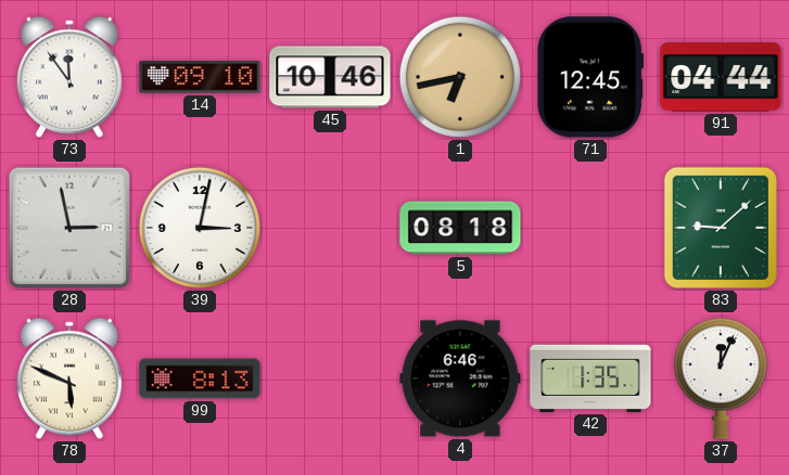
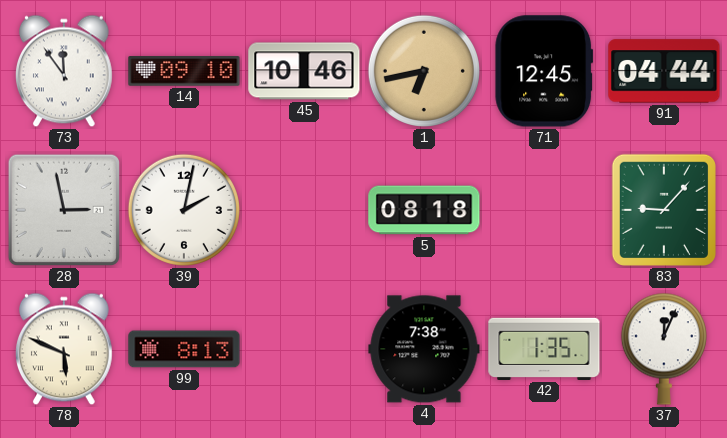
39: 3:02 -> 2:02
83: 9:08 -> 9:07
4: 6:46 -> 7:38
